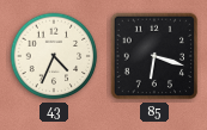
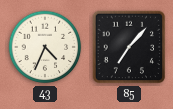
85: 6:18 -> 7:07
